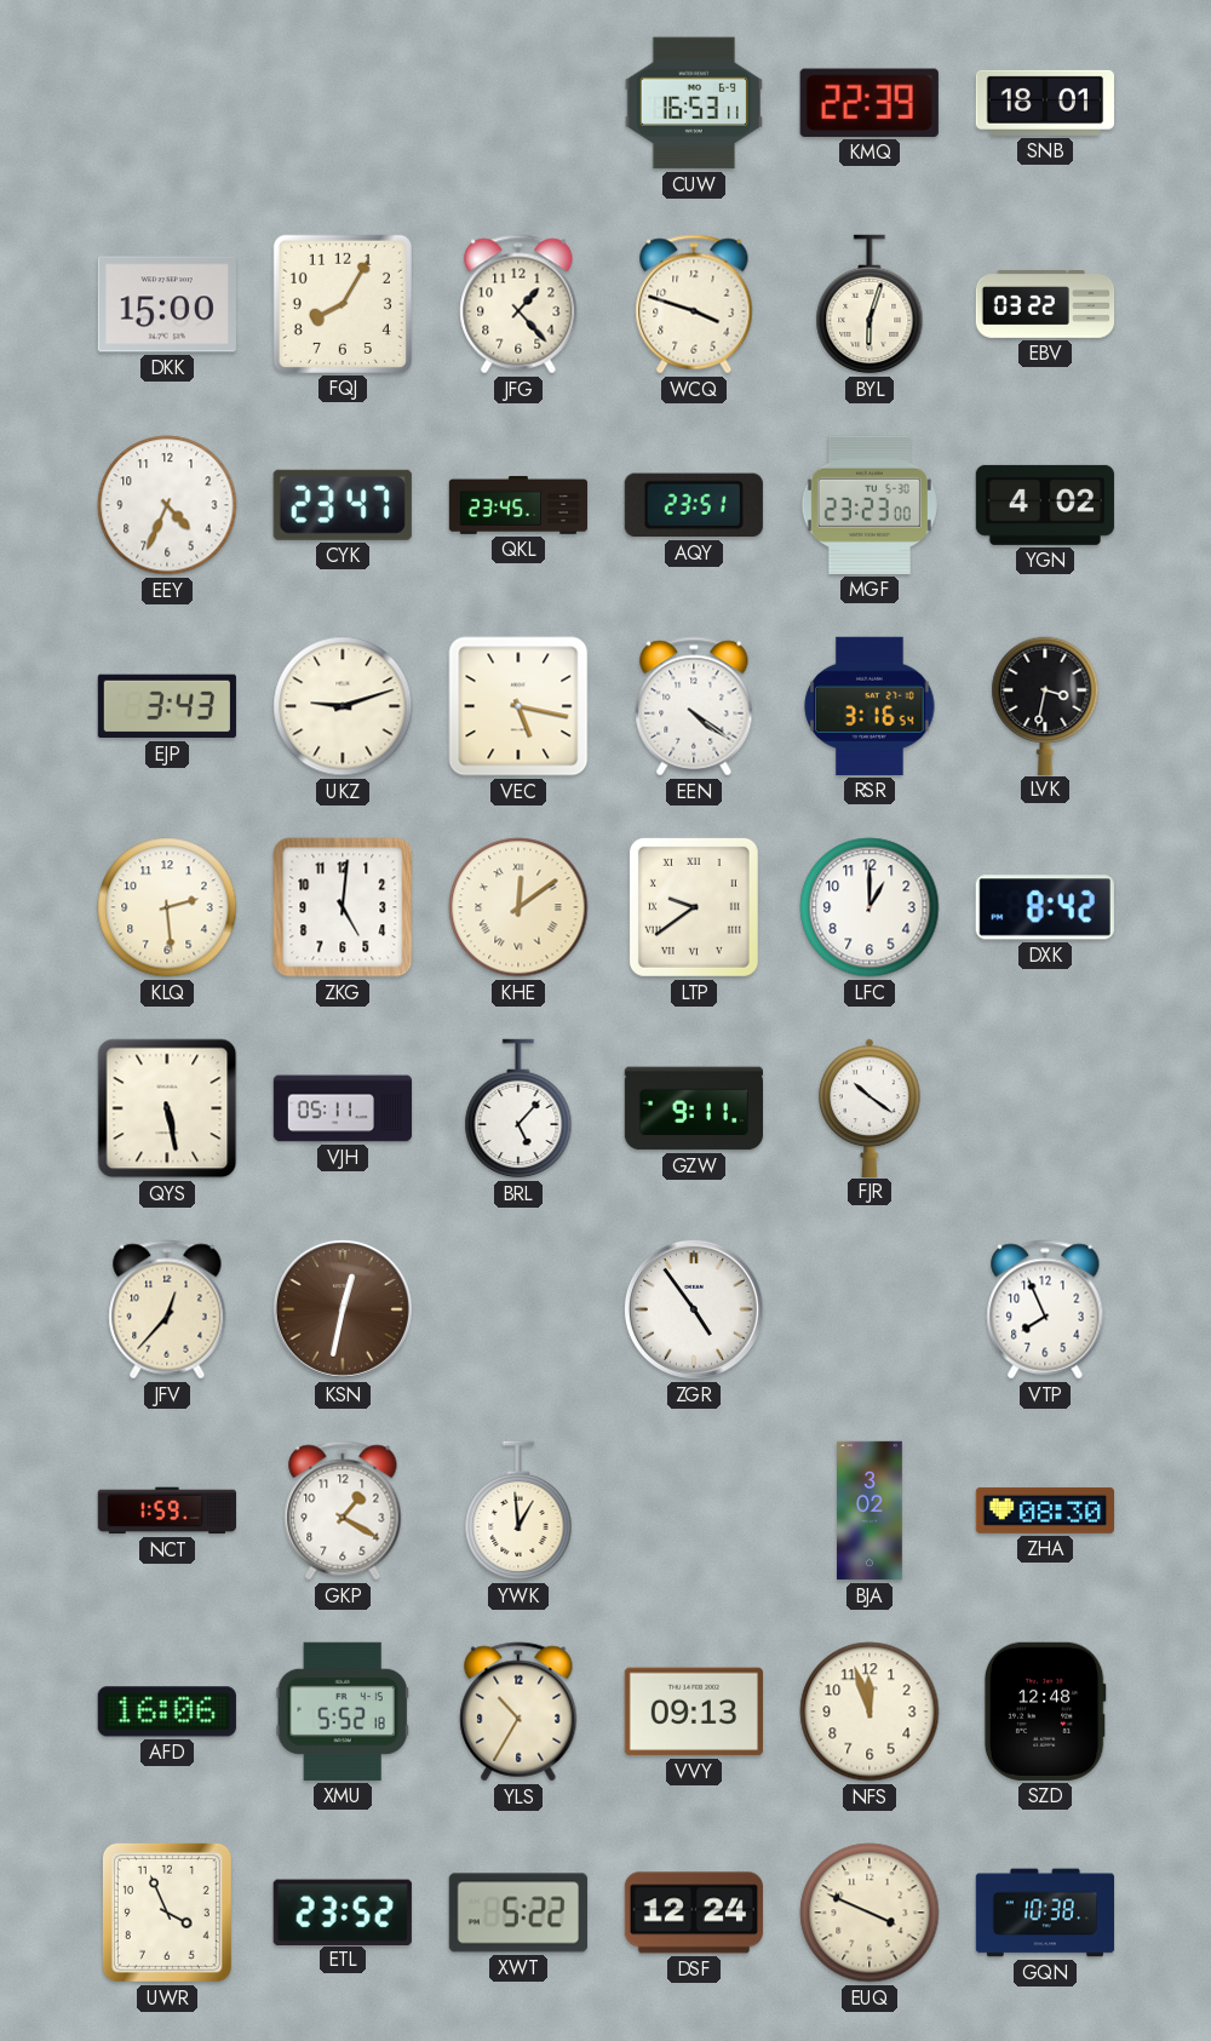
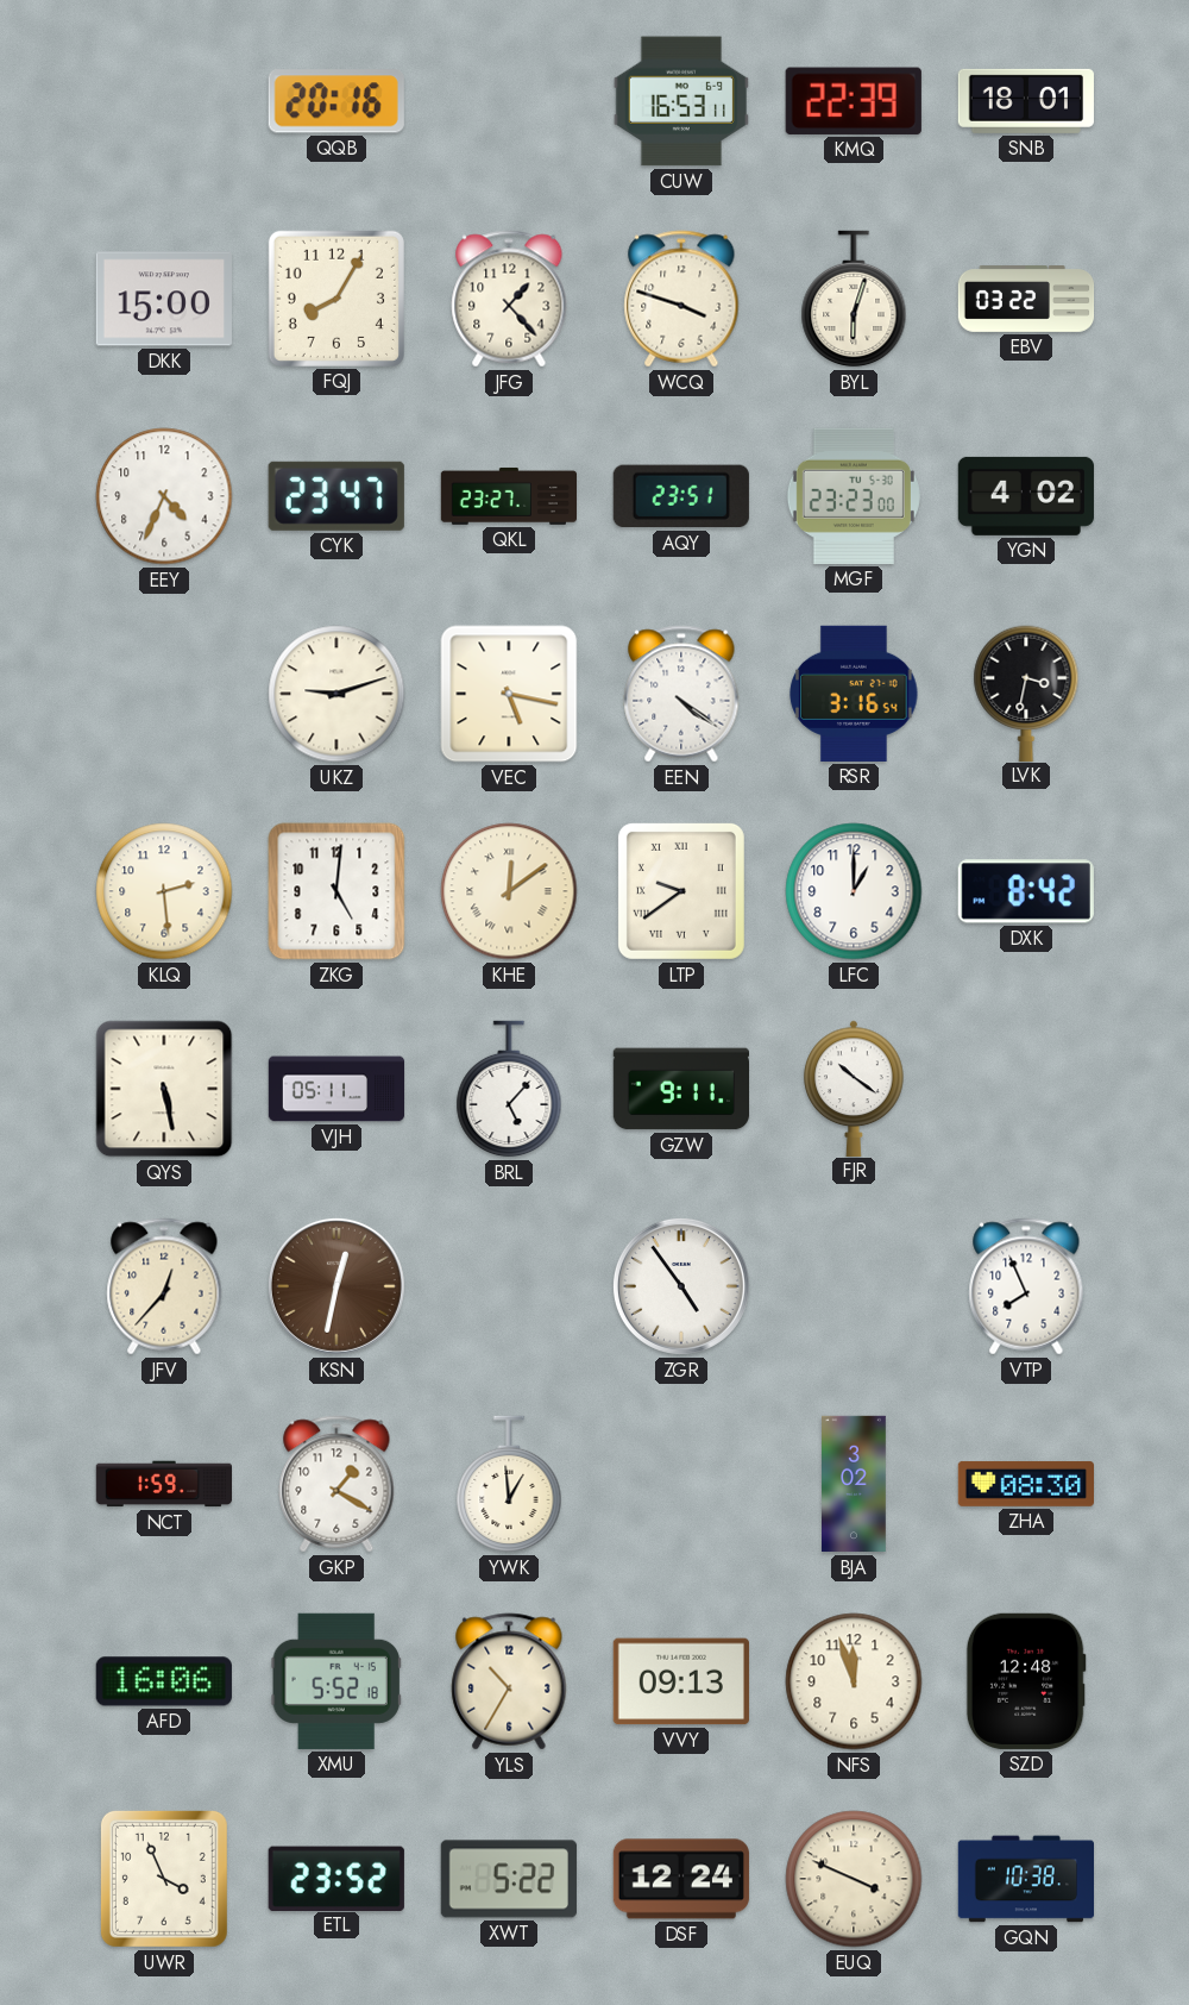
QQB: none -> 20:16
QKL: 23:45 -> 23:27
EJP: 3:43 -> none
